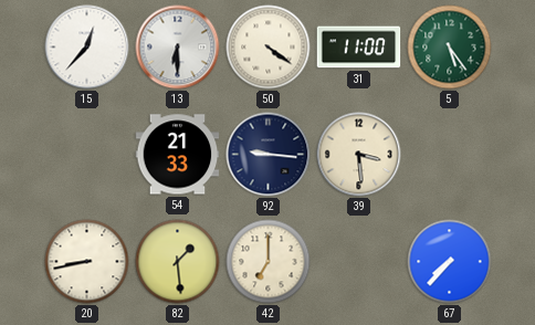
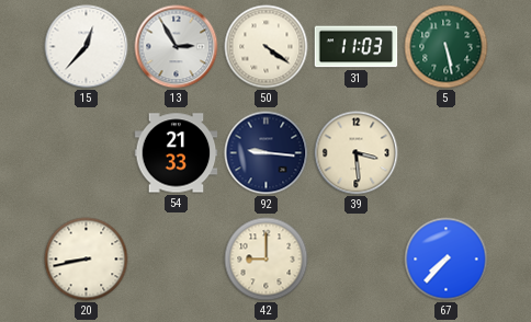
13: 6:30 -> 2:55
31: 11:00 -> 11:03
5: 5:24 -> 5:28
82: 1:29 -> none
42: 7:00 -> 9:00
